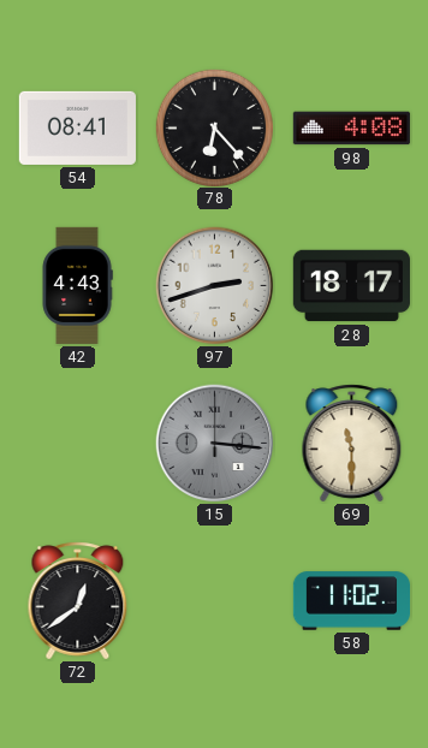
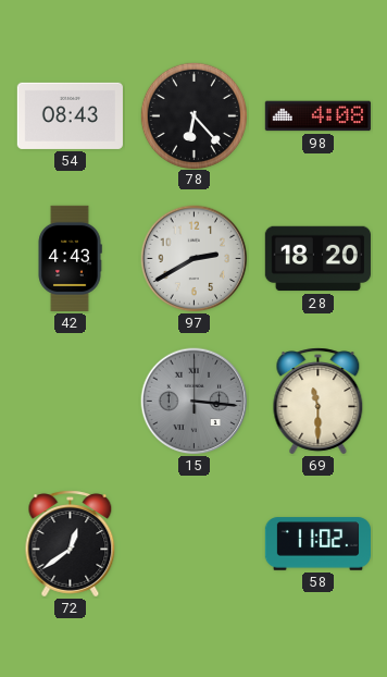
54: 08:41 -> 08:43
97: 2:42 -> 2:40
28: 18:17 -> 18:20
